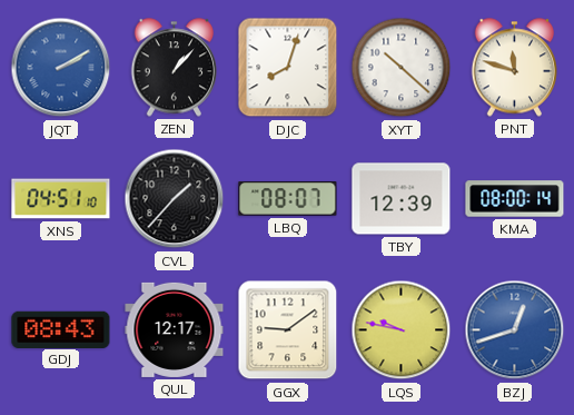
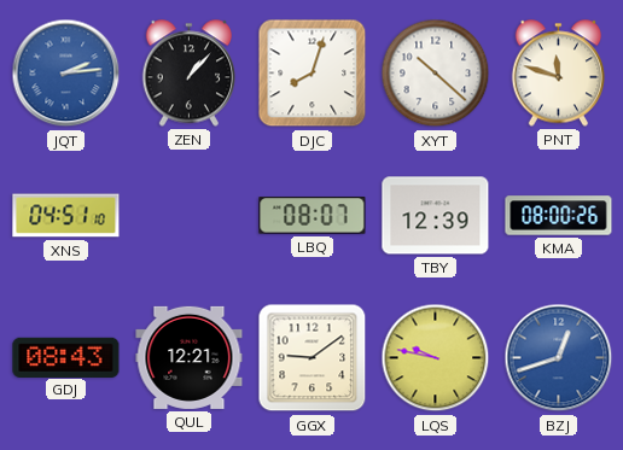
JQT: 2:10 -> 2:14
CVL: 1:37 -> none
KMA: 08:00:14 -> 08:00:26
QUL: 12:17 -> 12:21
